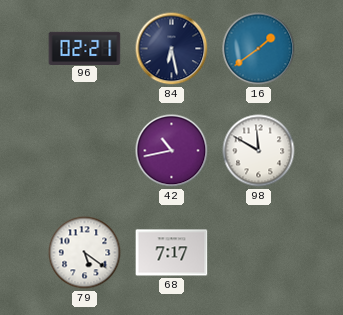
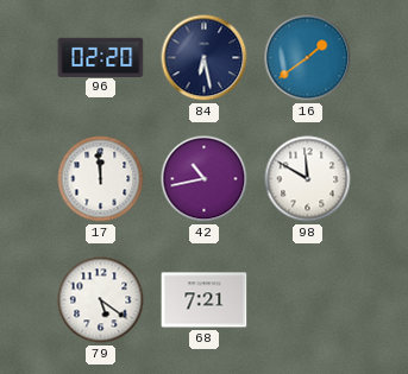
96: 02:21 -> 02:20
17: none -> 11:59
68: 7:17 -> 7:21
